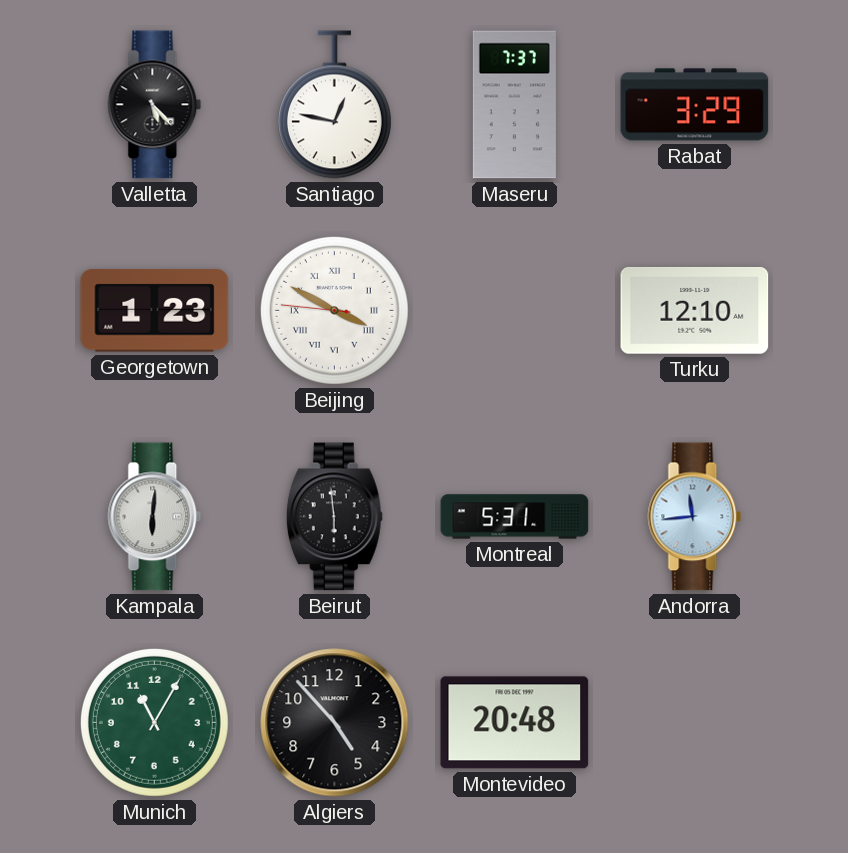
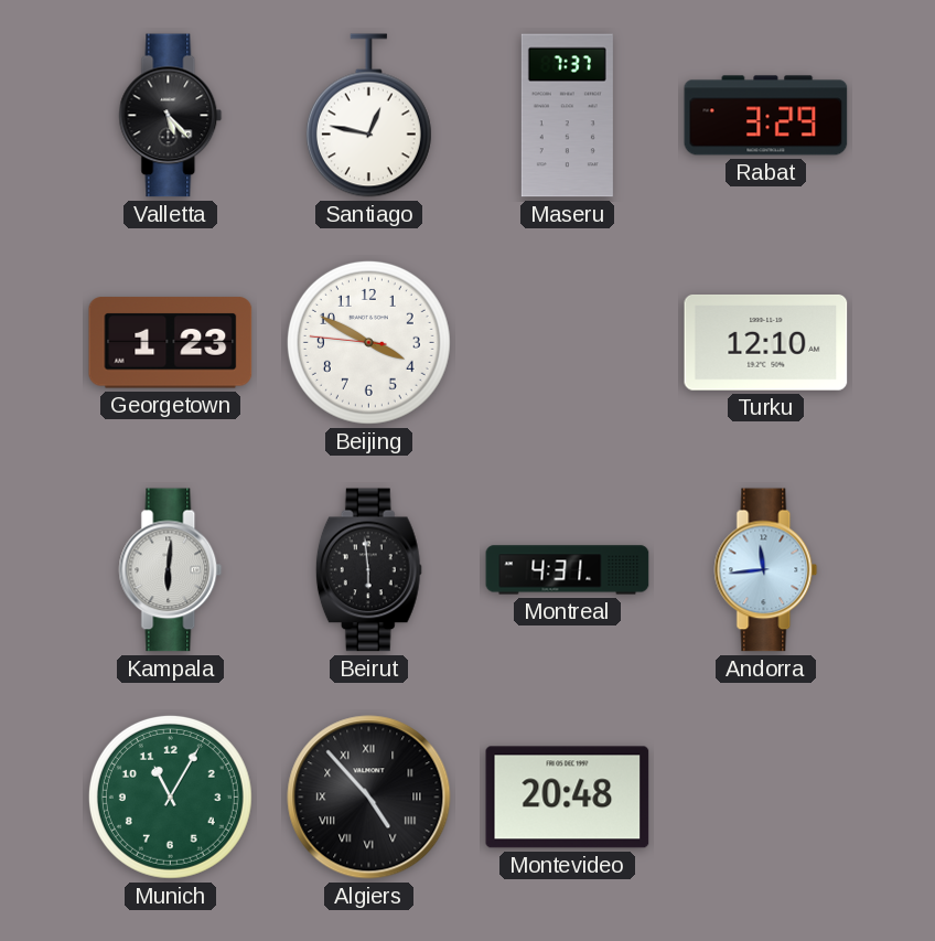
Beijing numerals: Roman -> Arabic
Montreal: 5:31 -> 4:31
Algiers numerals: Arabic -> Roman
